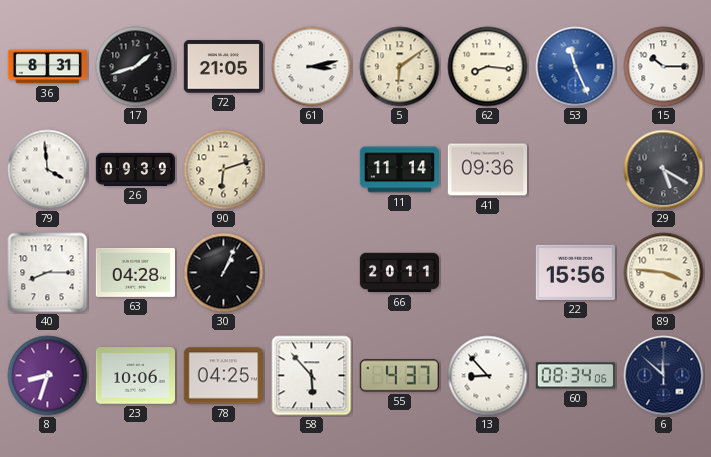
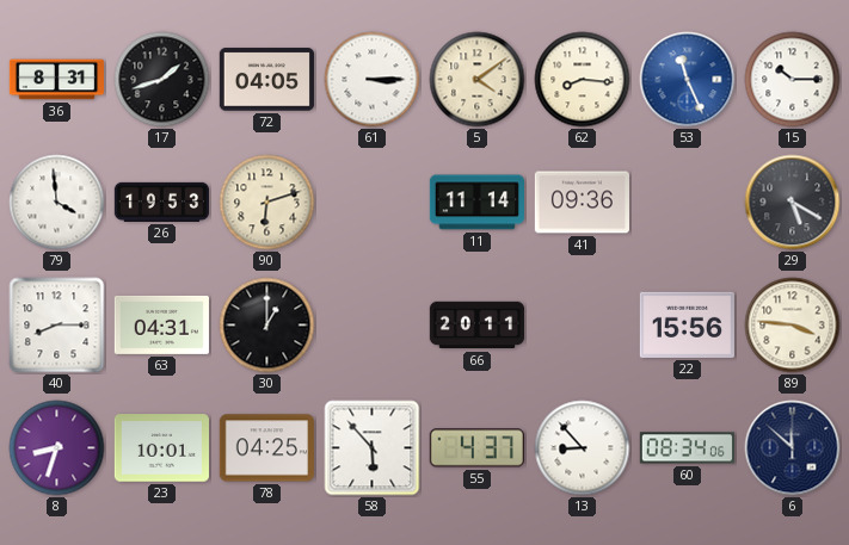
72: 21:05 -> 04:05
61: 3:13 -> 3:15
5: 6:09 -> 4:09
26: 09:39 -> 19:53
63: 04:28 -> 04:31
30: 1:04 -> 1:00
23: 10:06 -> 10:01
